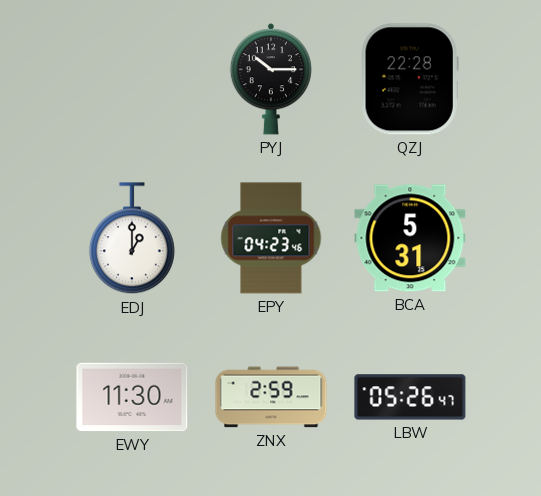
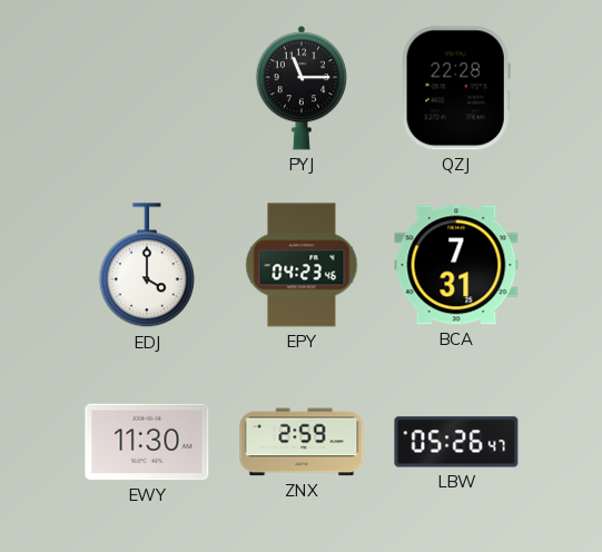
PYJ: 10:15 -> 11:15
EDJ: 1:00 -> 4:00
BCA: 5:31 -> 7:31
